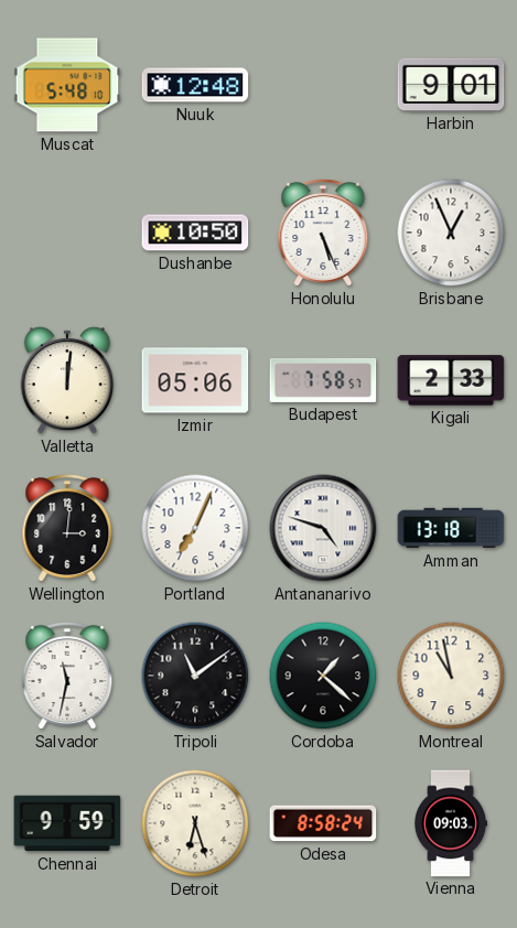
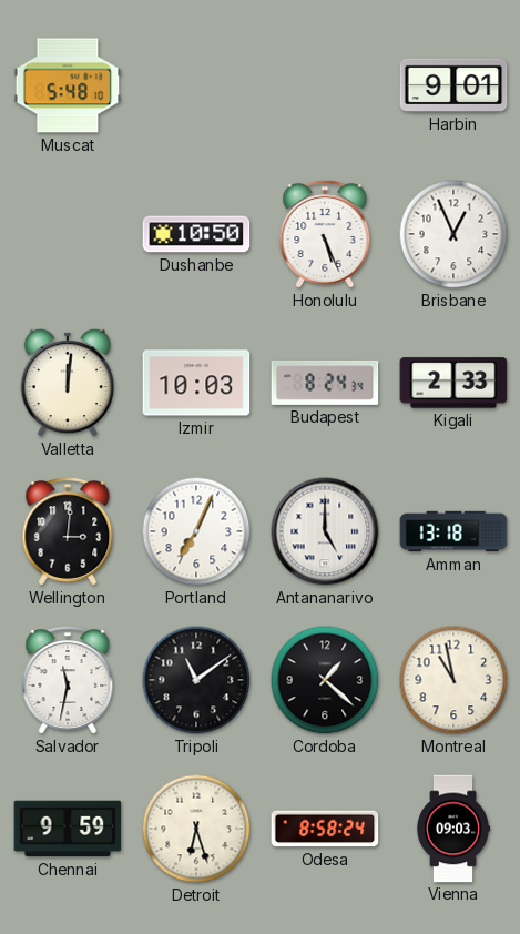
Nuuk: 12:48 -> none
Izmir: 05:06 -> 10:03
Budapest: 7:58 -> 8:24
Antananarivo: 4:48 -> 5:00
